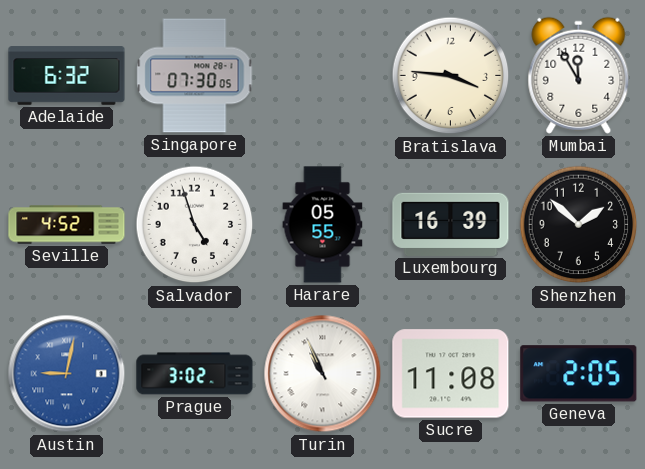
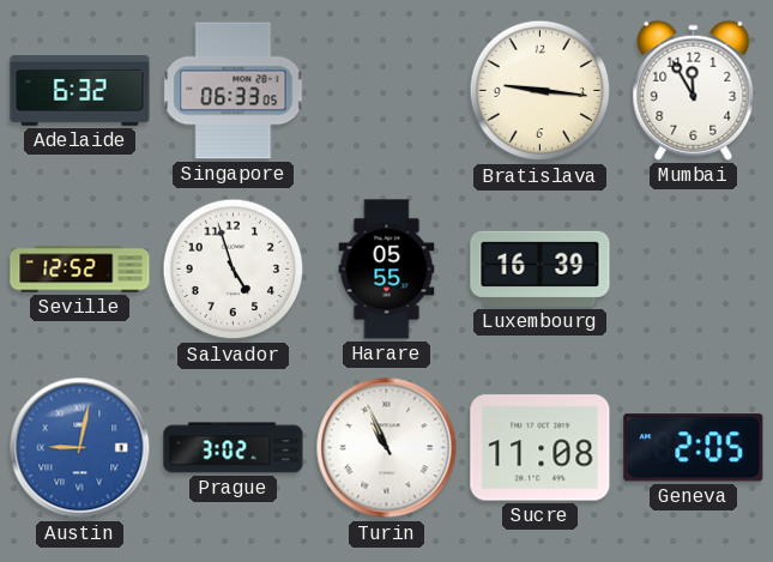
Singapore: 07:30 -> 06:33
Bratislava: 3:46 -> 9:16
Seville: 4:52 -> 12:52
Shenzhen: 1:52 -> none
